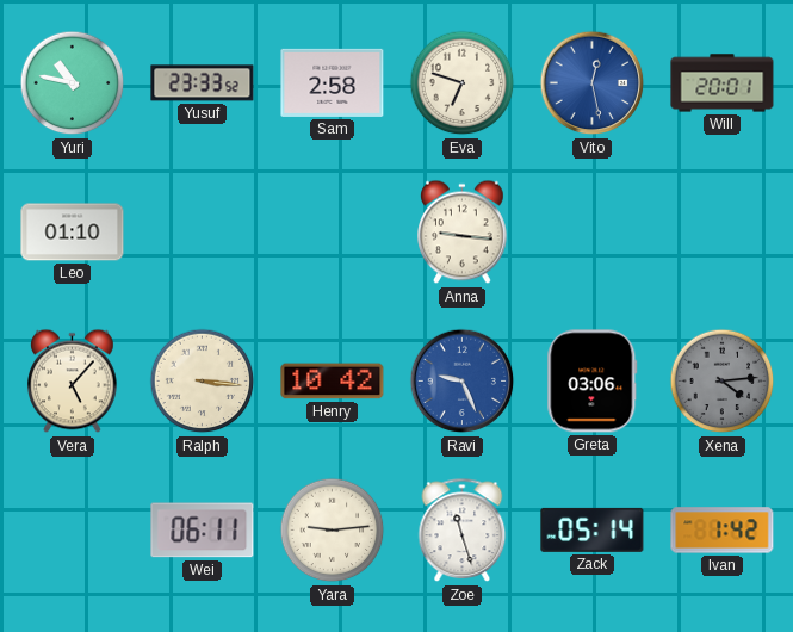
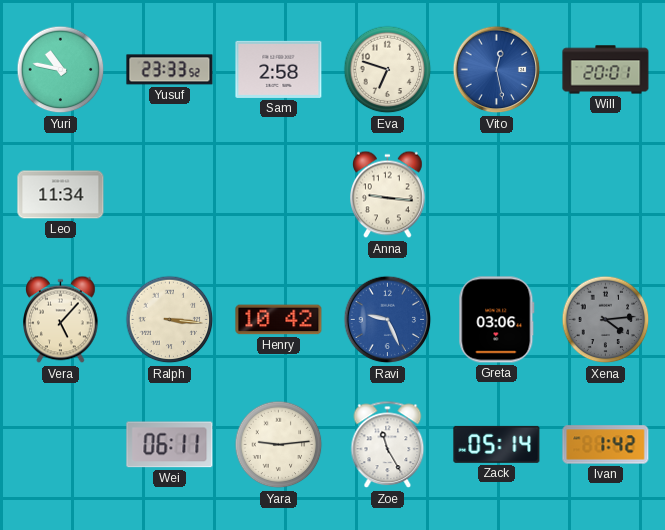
Leo: 01:10 -> 11:34
Zoe: 11:27 -> 11:25
